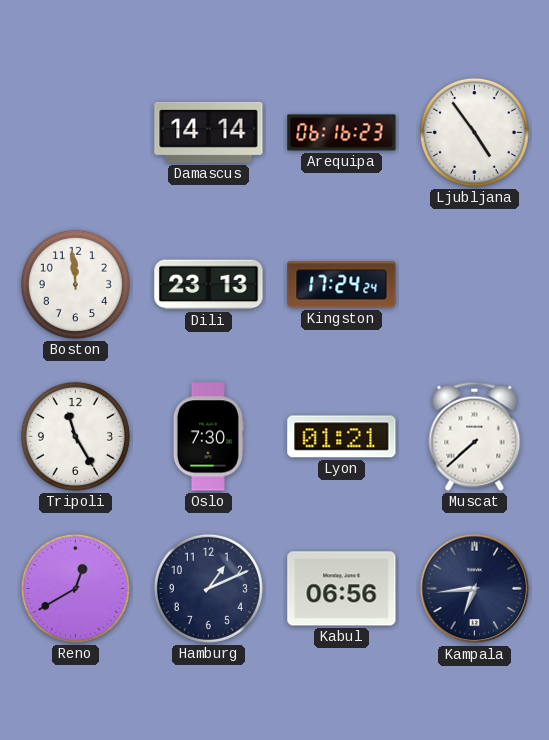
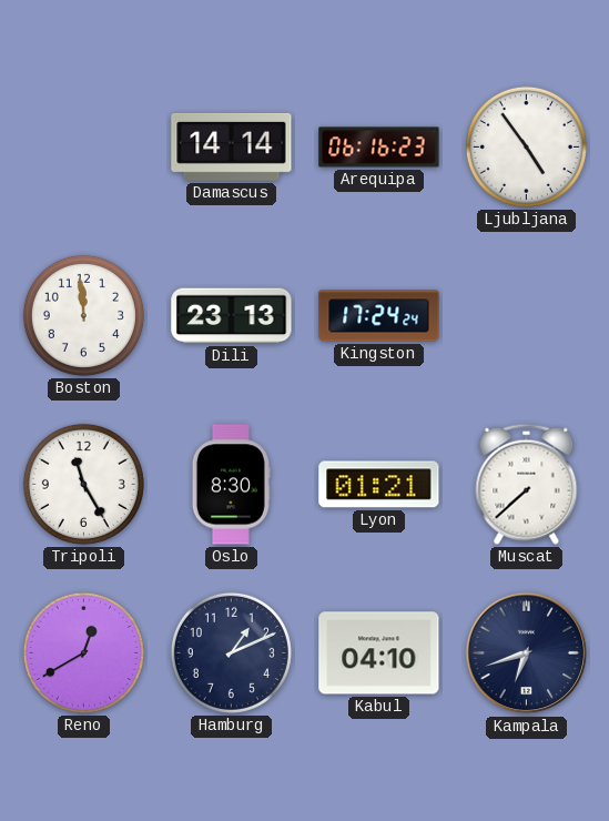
Oslo: 7:30 -> 8:30
Kabul: 06:56 -> 04:10
Kampala: 6:44 -> 6:42
